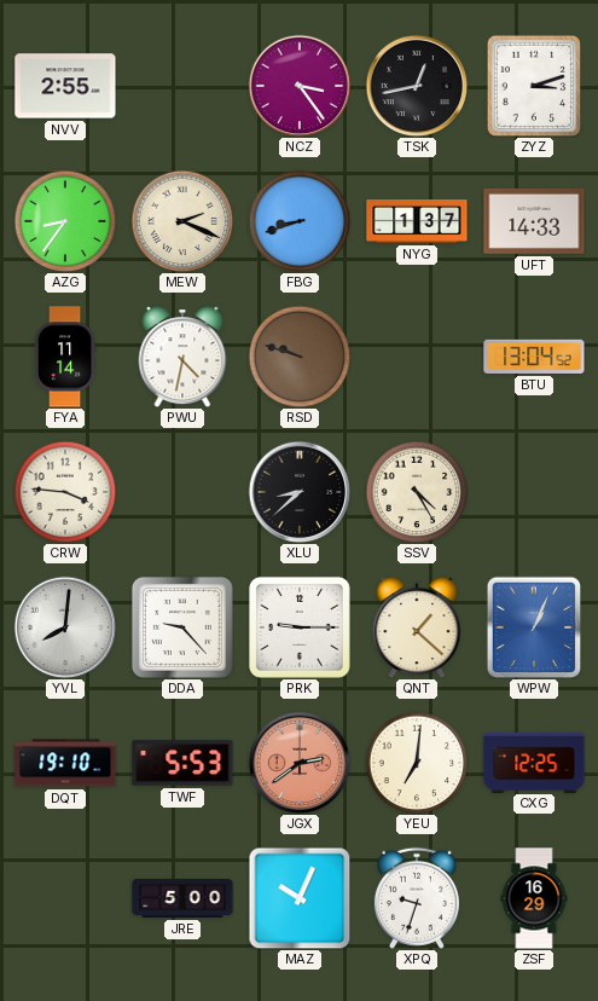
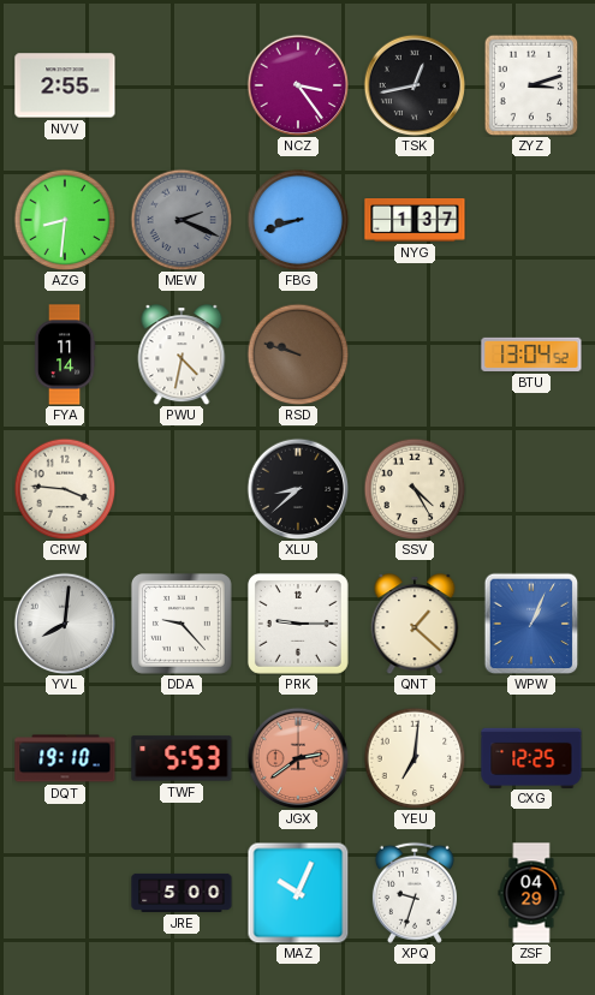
AZG: 8:36 -> 8:31
MEW dial: cream -> grey
UFT: 14:33 -> none
ZSF: 16:29 -> 04:29
